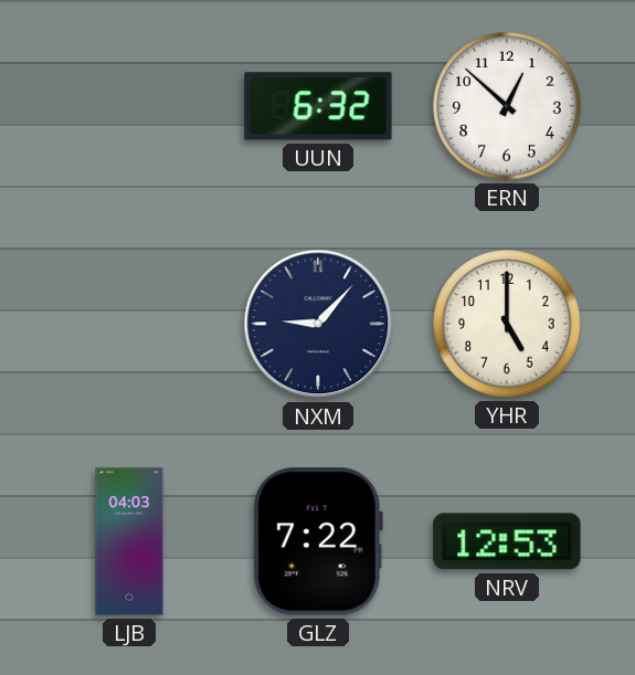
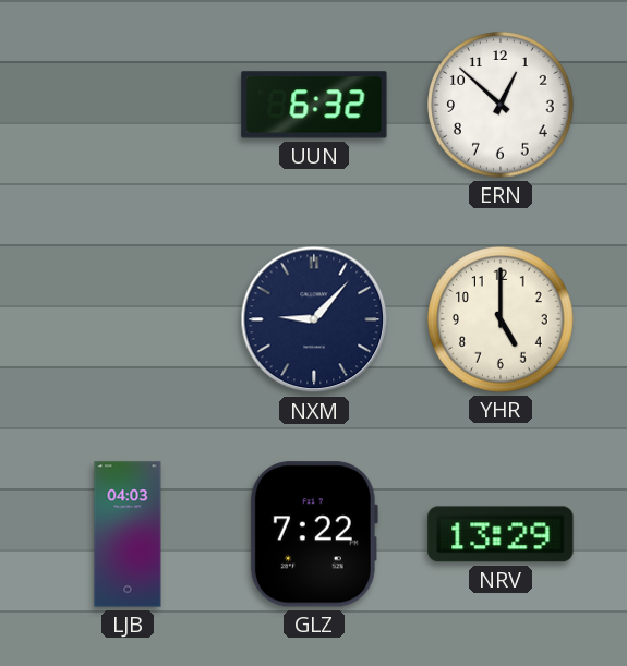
NRV: 12:53 -> 13:29
